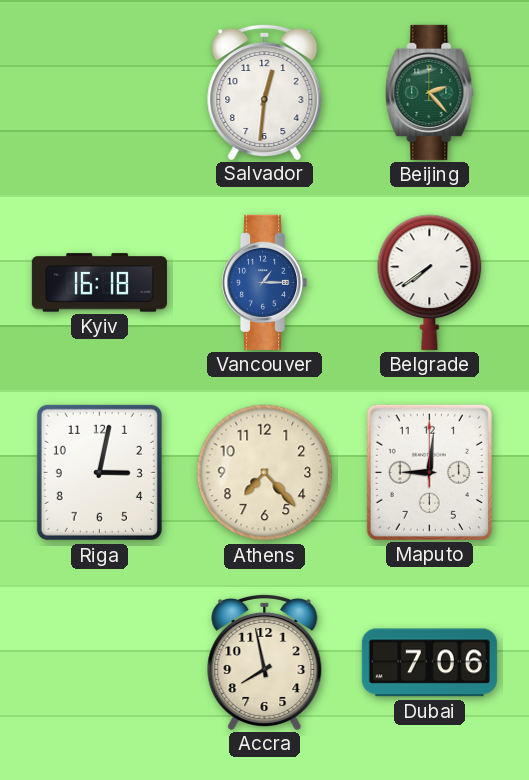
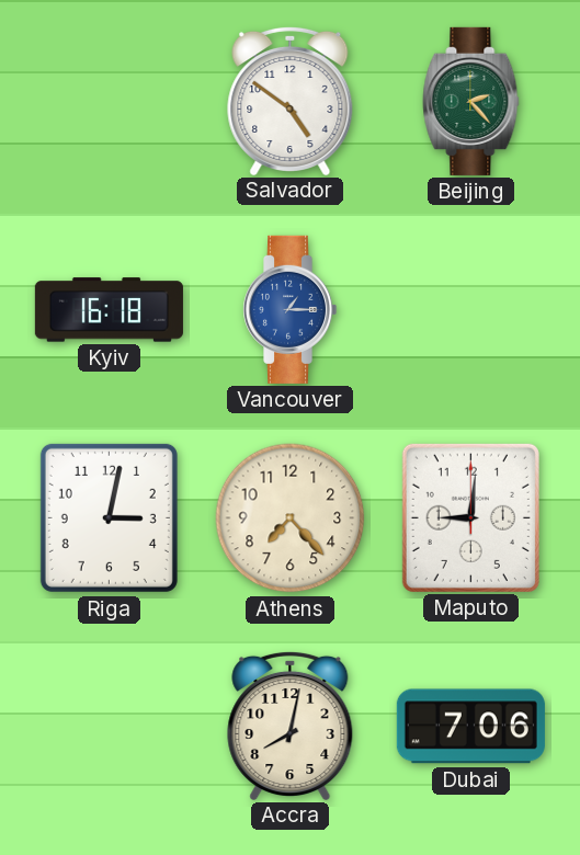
Salvador: 12:31 -> 4:51
Belgrade: 7:39 -> none
Accra: 7:58 -> 8:02
